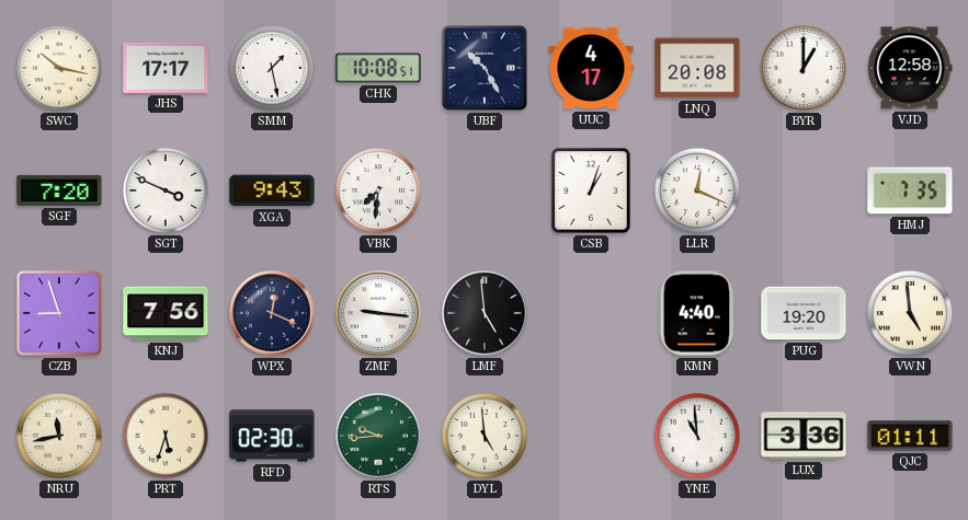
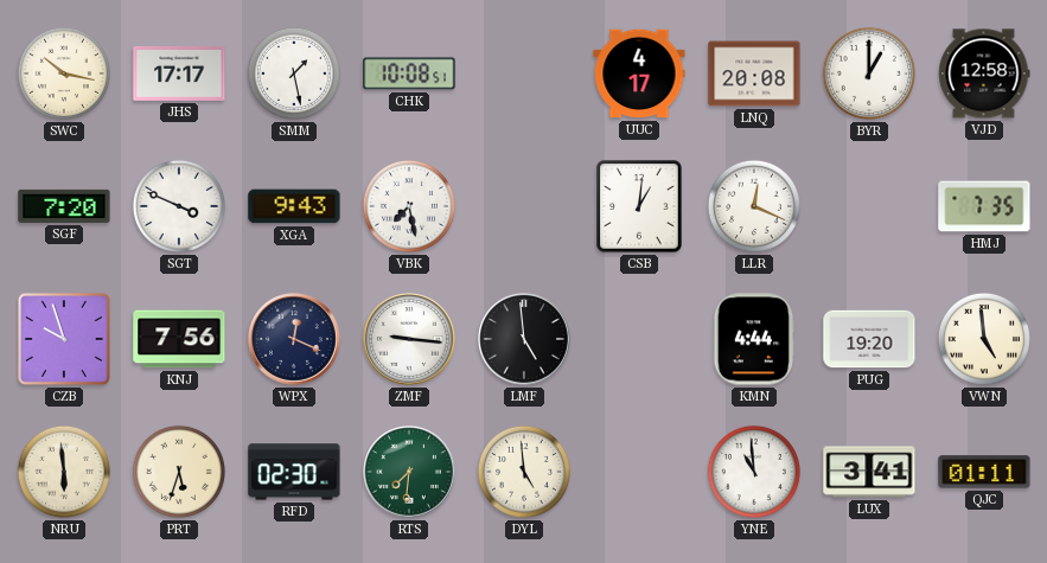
UBF: 10:25 -> none
VBK: 7:31 -> 7:28
CSB: 1:03 -> 1:01
CZB: 8:57 -> 9:57
KMN: 4:40 -> 4:44
NRU: 11:43 -> 5:59
RTS: 9:44 -> 7:31
LUX: 3:36 -> 3:41
